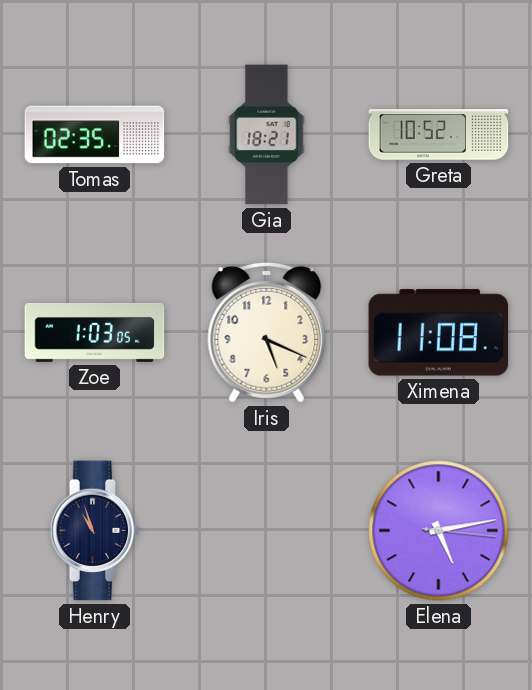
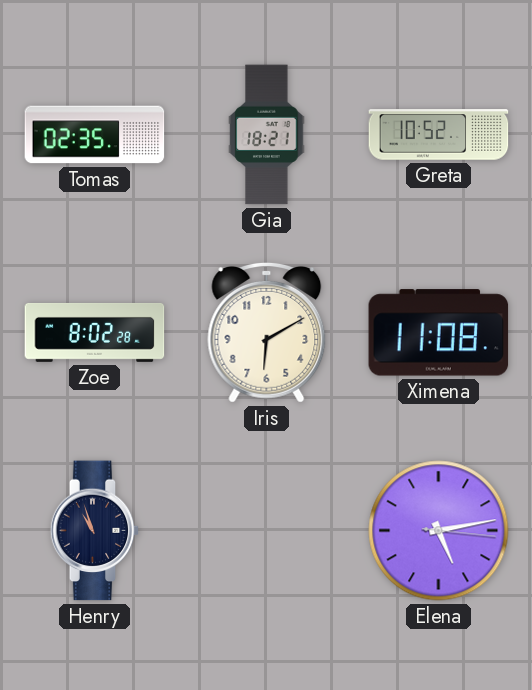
Zoe: 1:03 -> 8:02
Iris: 5:19 -> 6:10
